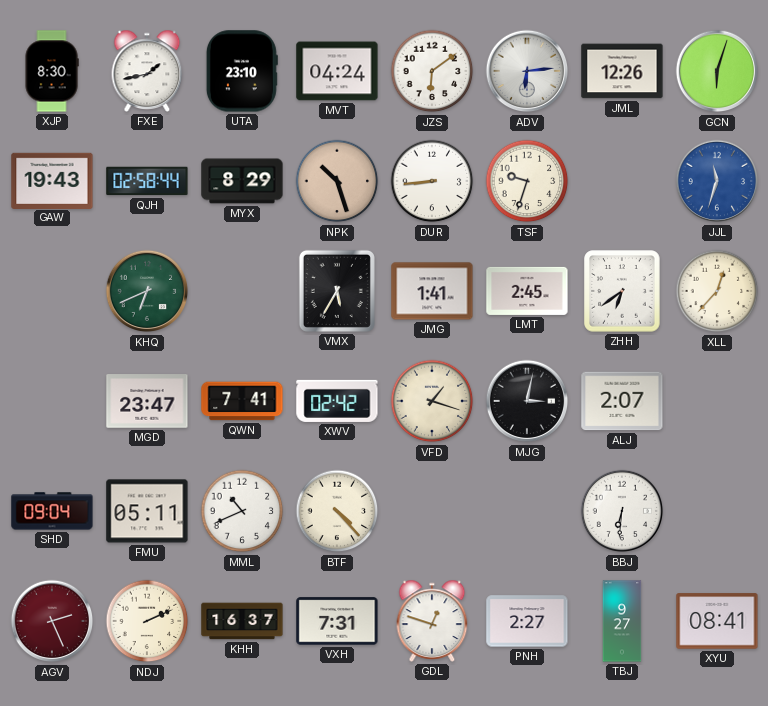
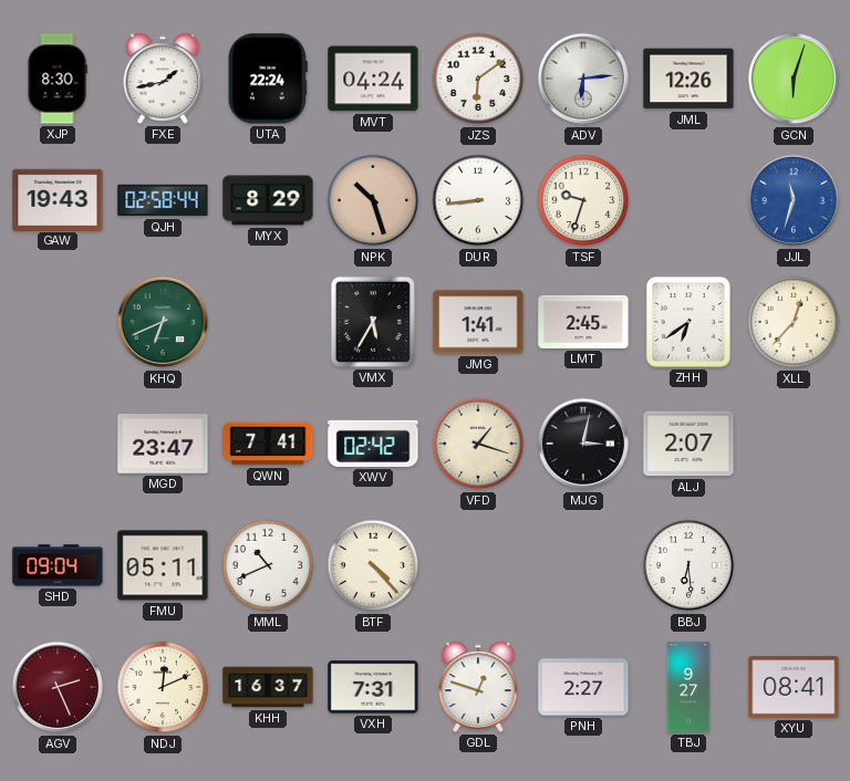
UTA: 23:10 -> 22:24
BBJ: 6:31 -> 6:29
NDJ: 2:11 -> 12:11
